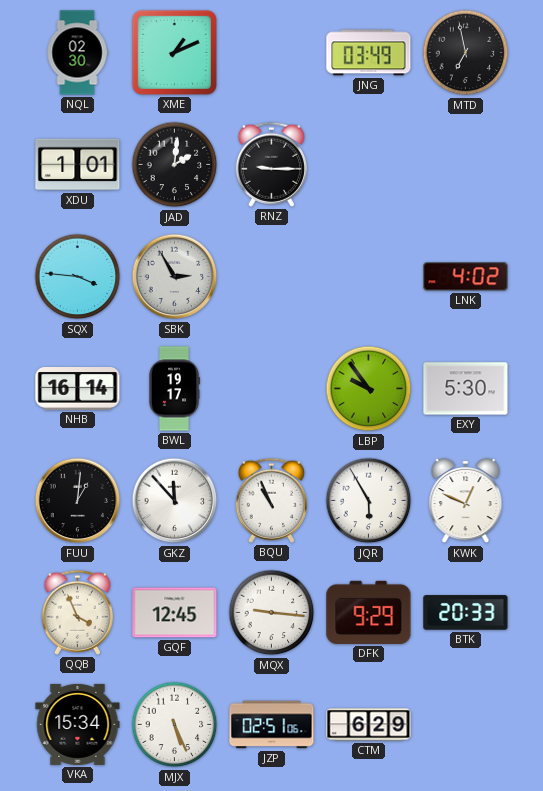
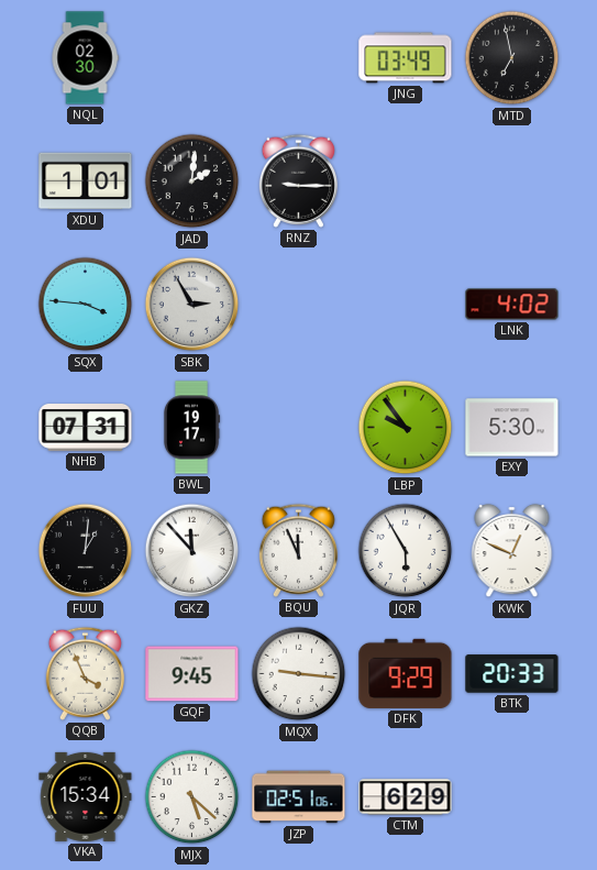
XME: 1:11 -> none
NHB: 16:14 -> 07:31
BQU: 10:56 -> 11:56
GQF: 12:45 -> 9:45
MJX: 5:26 -> 5:22
